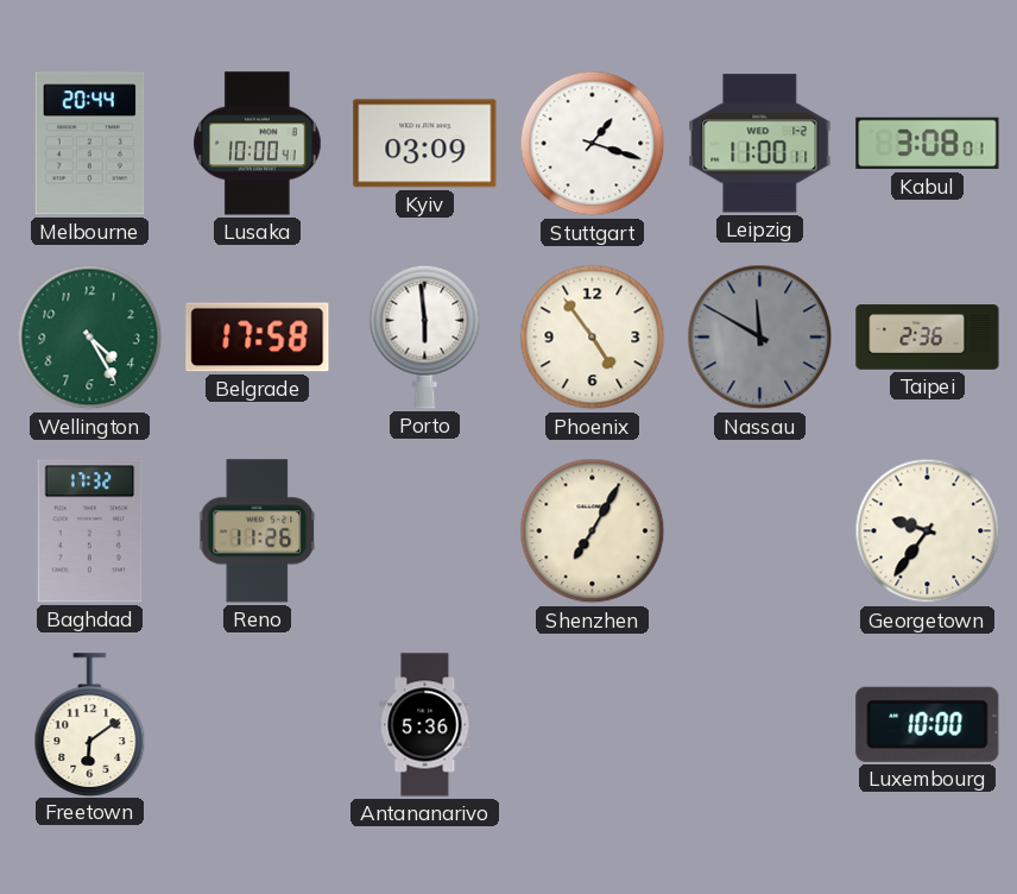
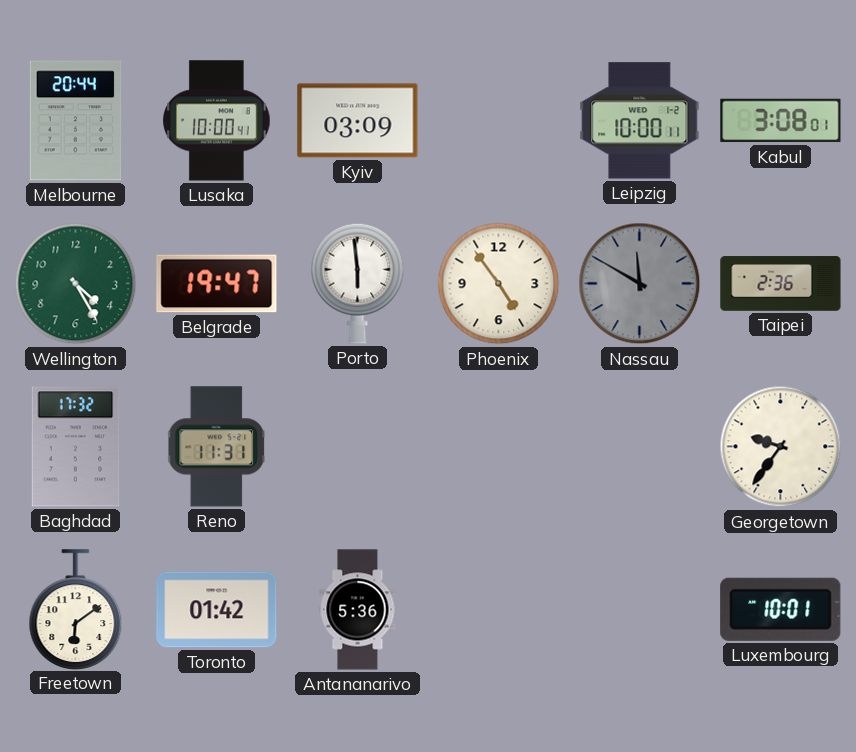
Stuttgart: 1:18 -> none
Leipzig: 11:00 -> 10:00
Belgrade: 17:58 -> 19:47
Reno: 11:26 -> 11:31
Shenzhen: 7:05 -> none
Toronto: none -> 01:42
Luxembourg: 10:00 -> 10:01
